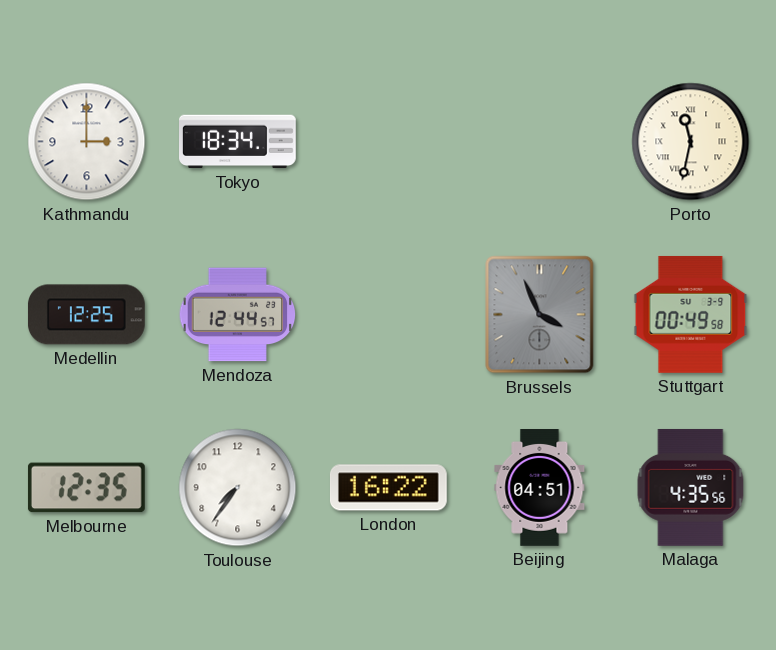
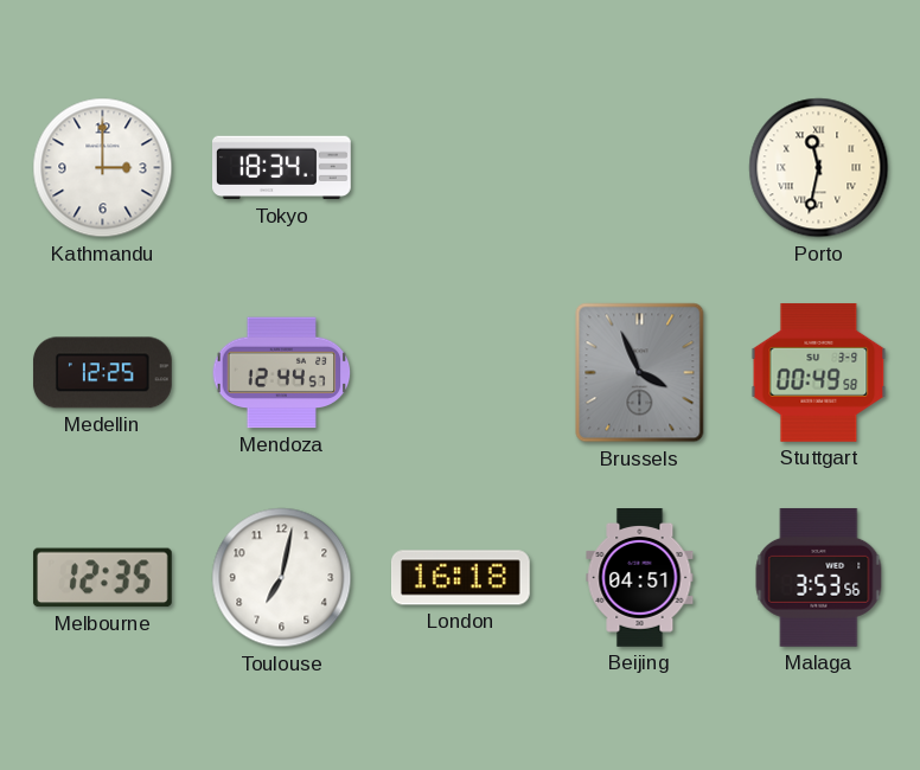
Toulouse: 7:36 -> 7:02
London: 16:22 -> 16:18
Malaga: 4:35 -> 3:53
